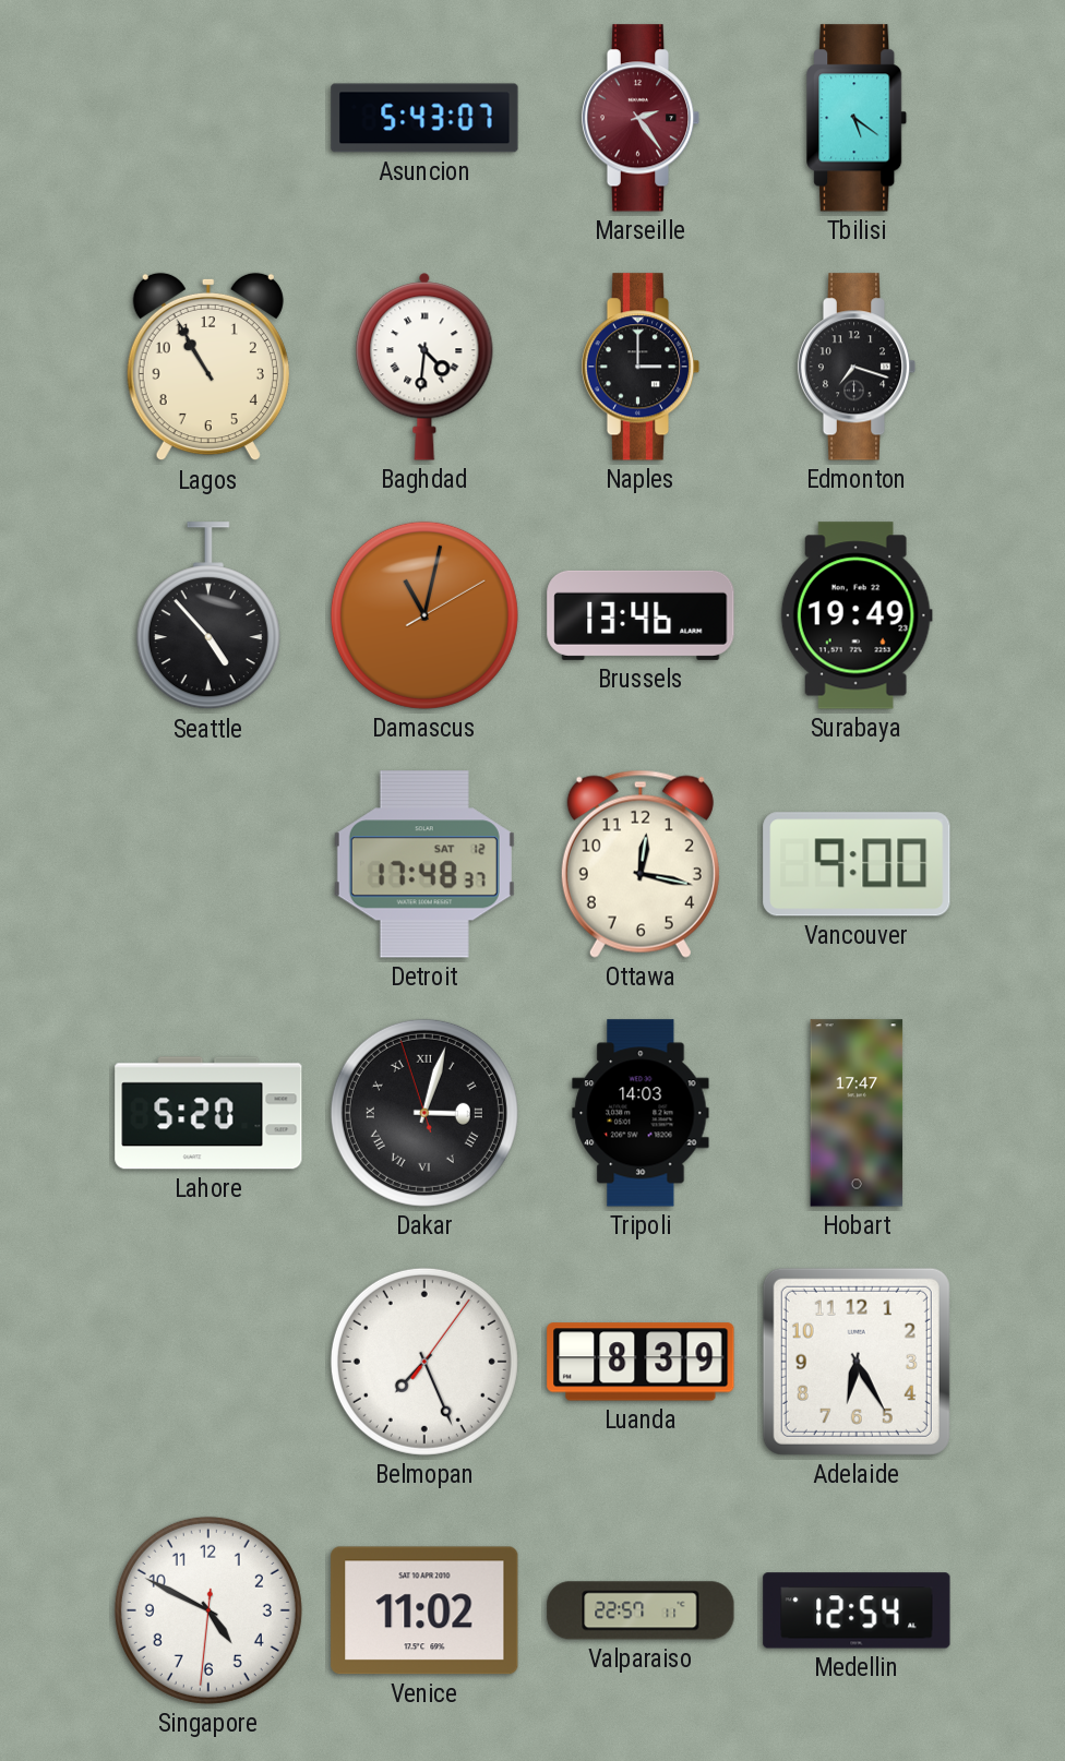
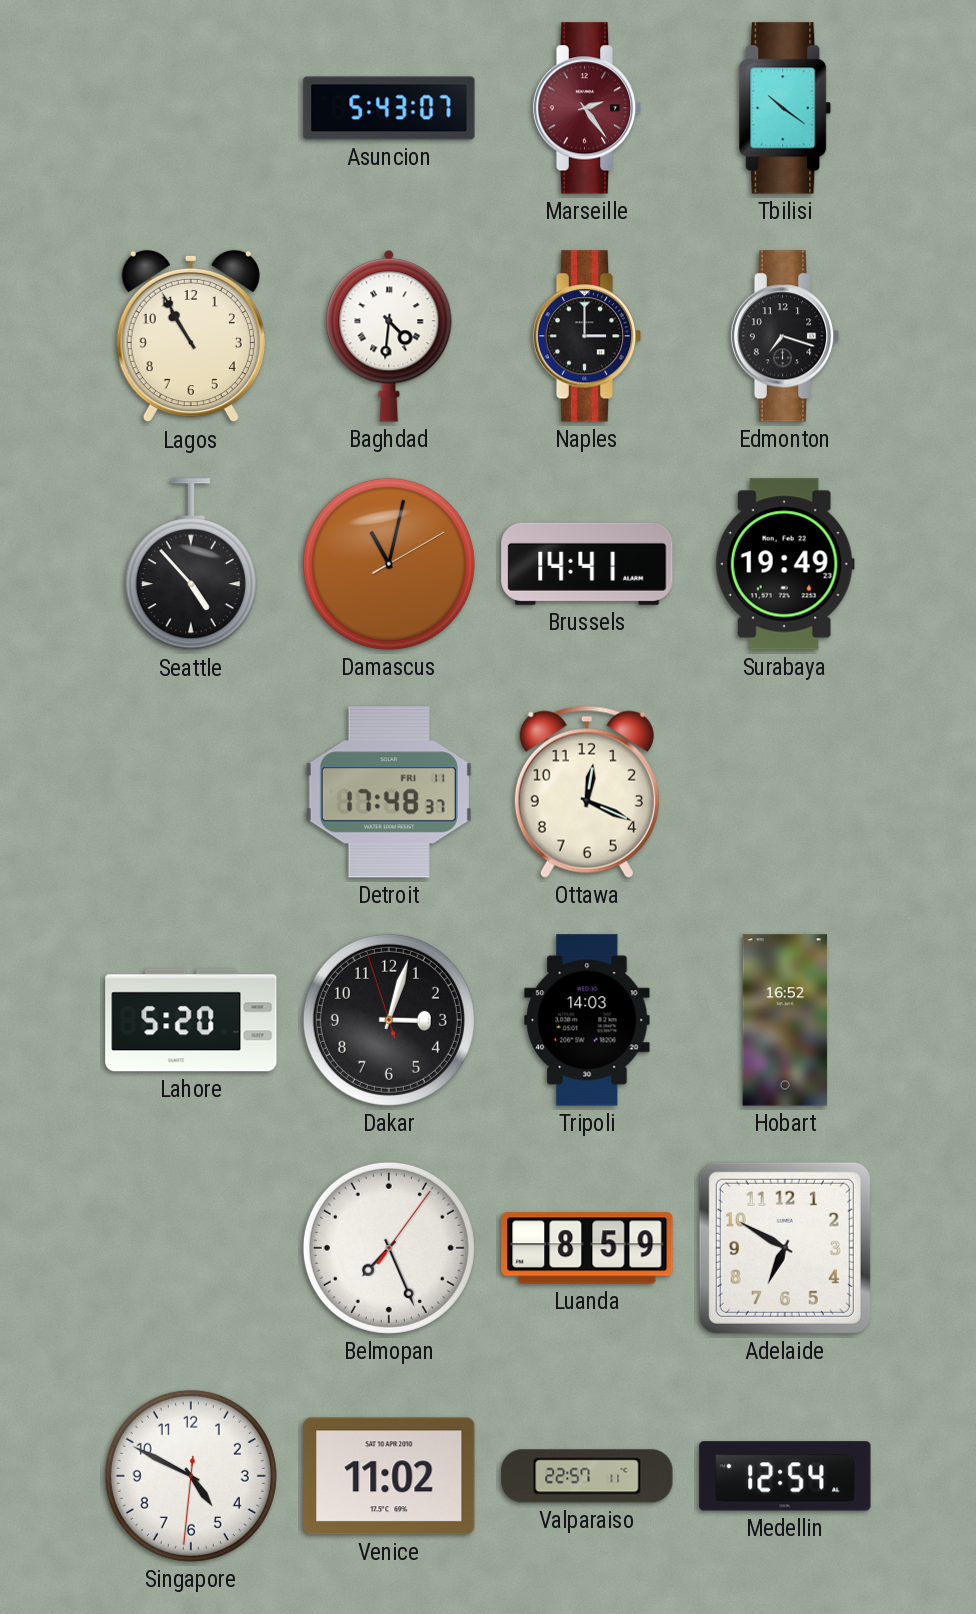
Tbilisi: 5:21 -> 10:21
Brussels: 13:46 -> 14:41
Detroit date: SAT 12 -> FRI 11
Ottawa: 12:17 -> 12:19
Vancouver: 9:00 -> none
Dakar numerals: Roman -> Arabic
Hobart: 17:47 -> 16:52
Luanda: 8:39 -> 8:59
Adelaide: 6:25 -> 6:50
